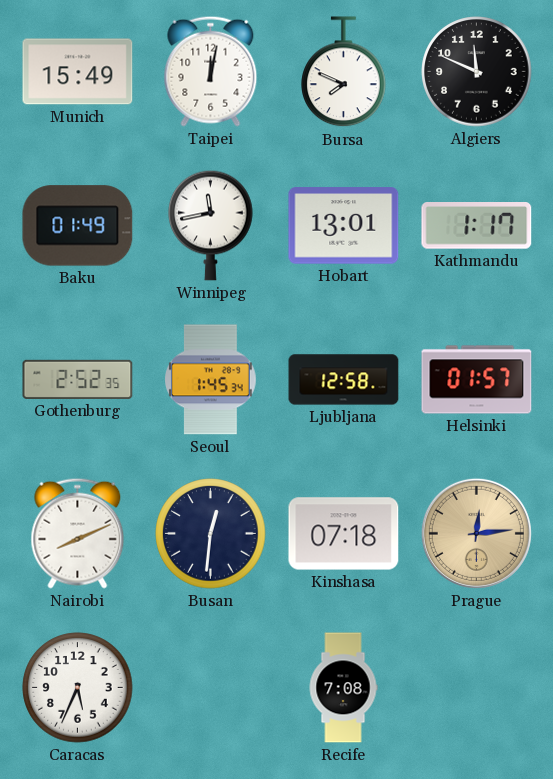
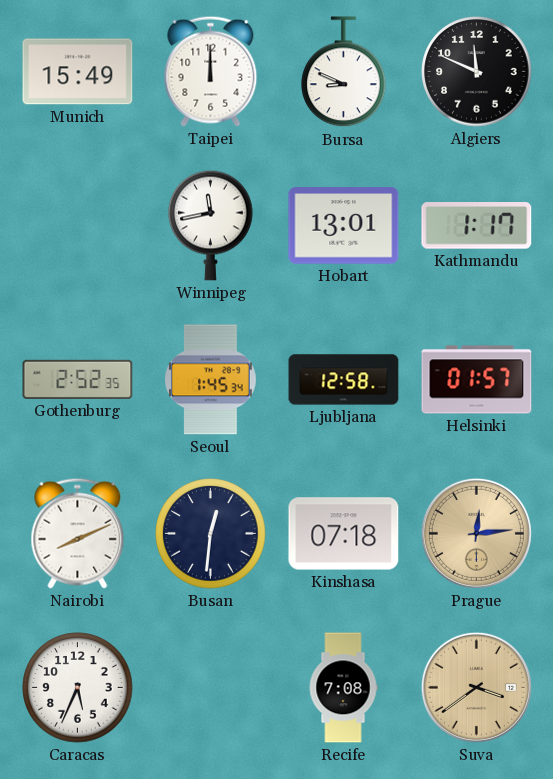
Taipei: 12:02 -> 12:00
Bursa: 7:49 -> 8:49
Baku: 01:49 -> none
Suva: none -> 3:39
